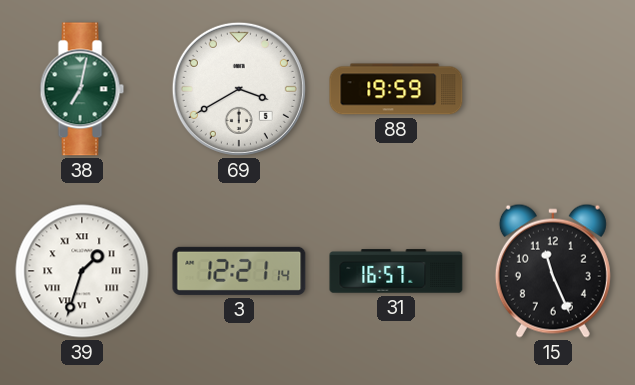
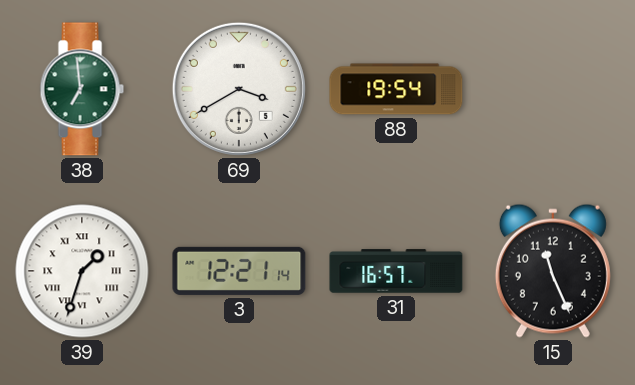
38: 7:02 -> 6:59
88: 19:59 -> 19:54
